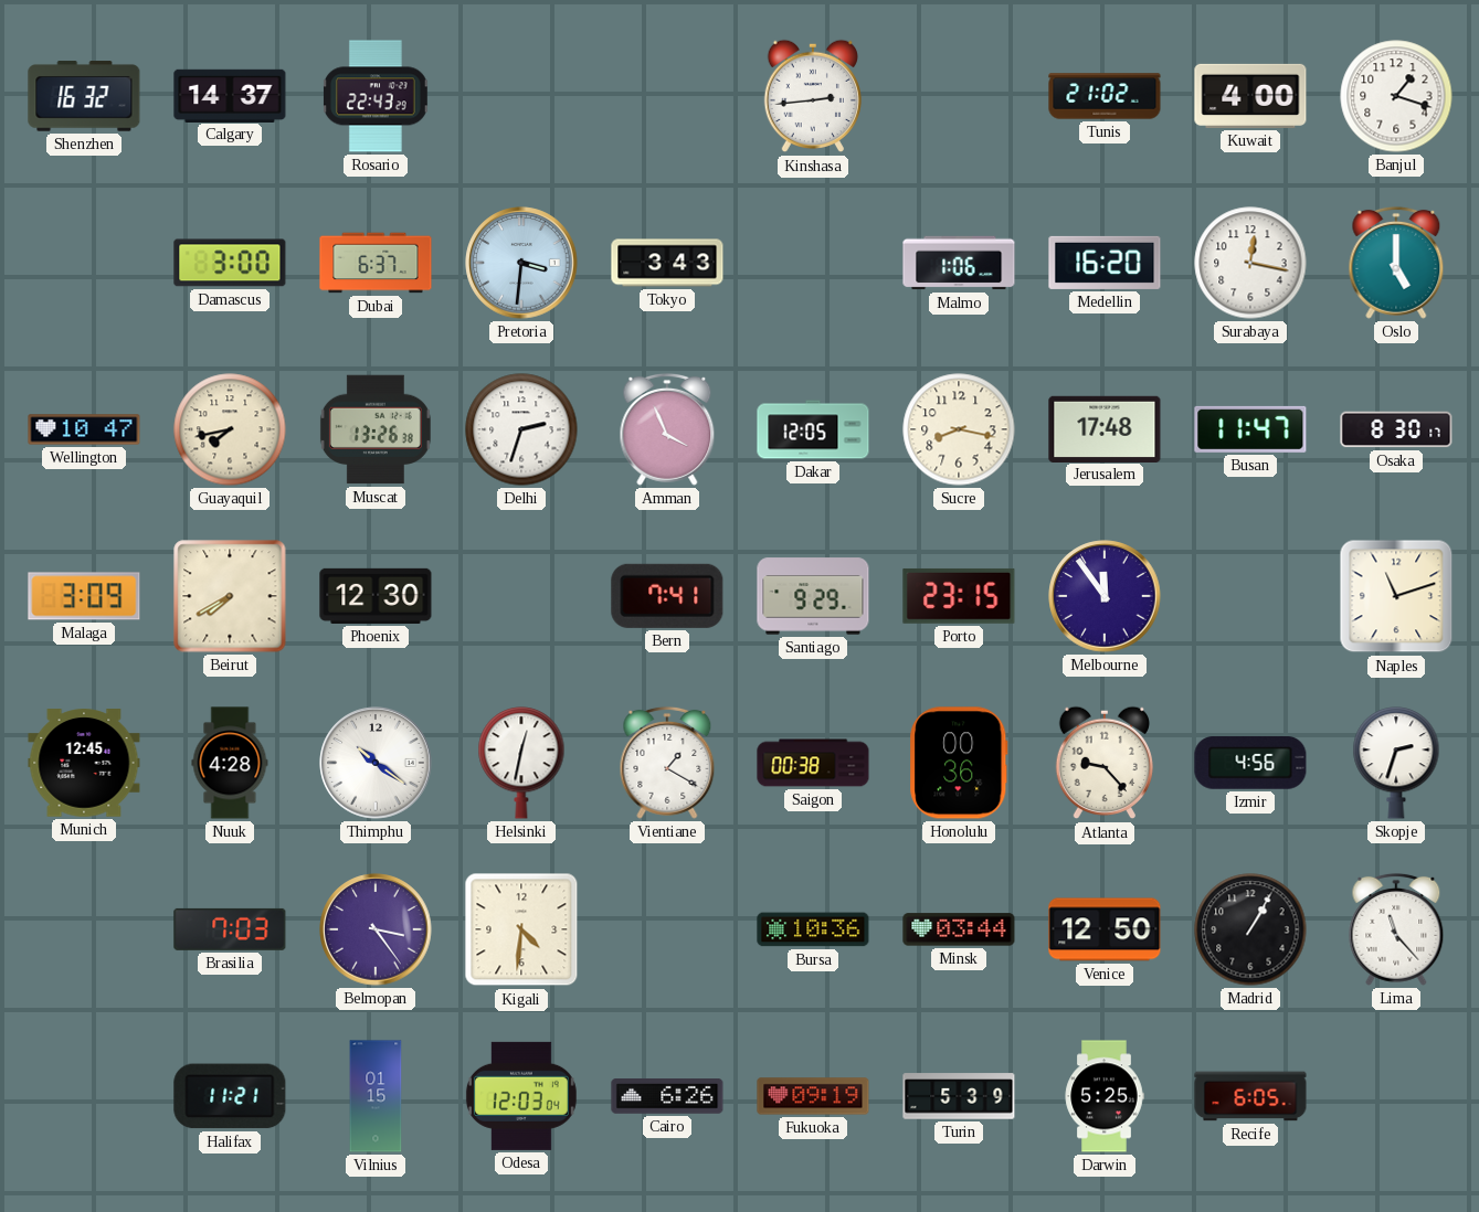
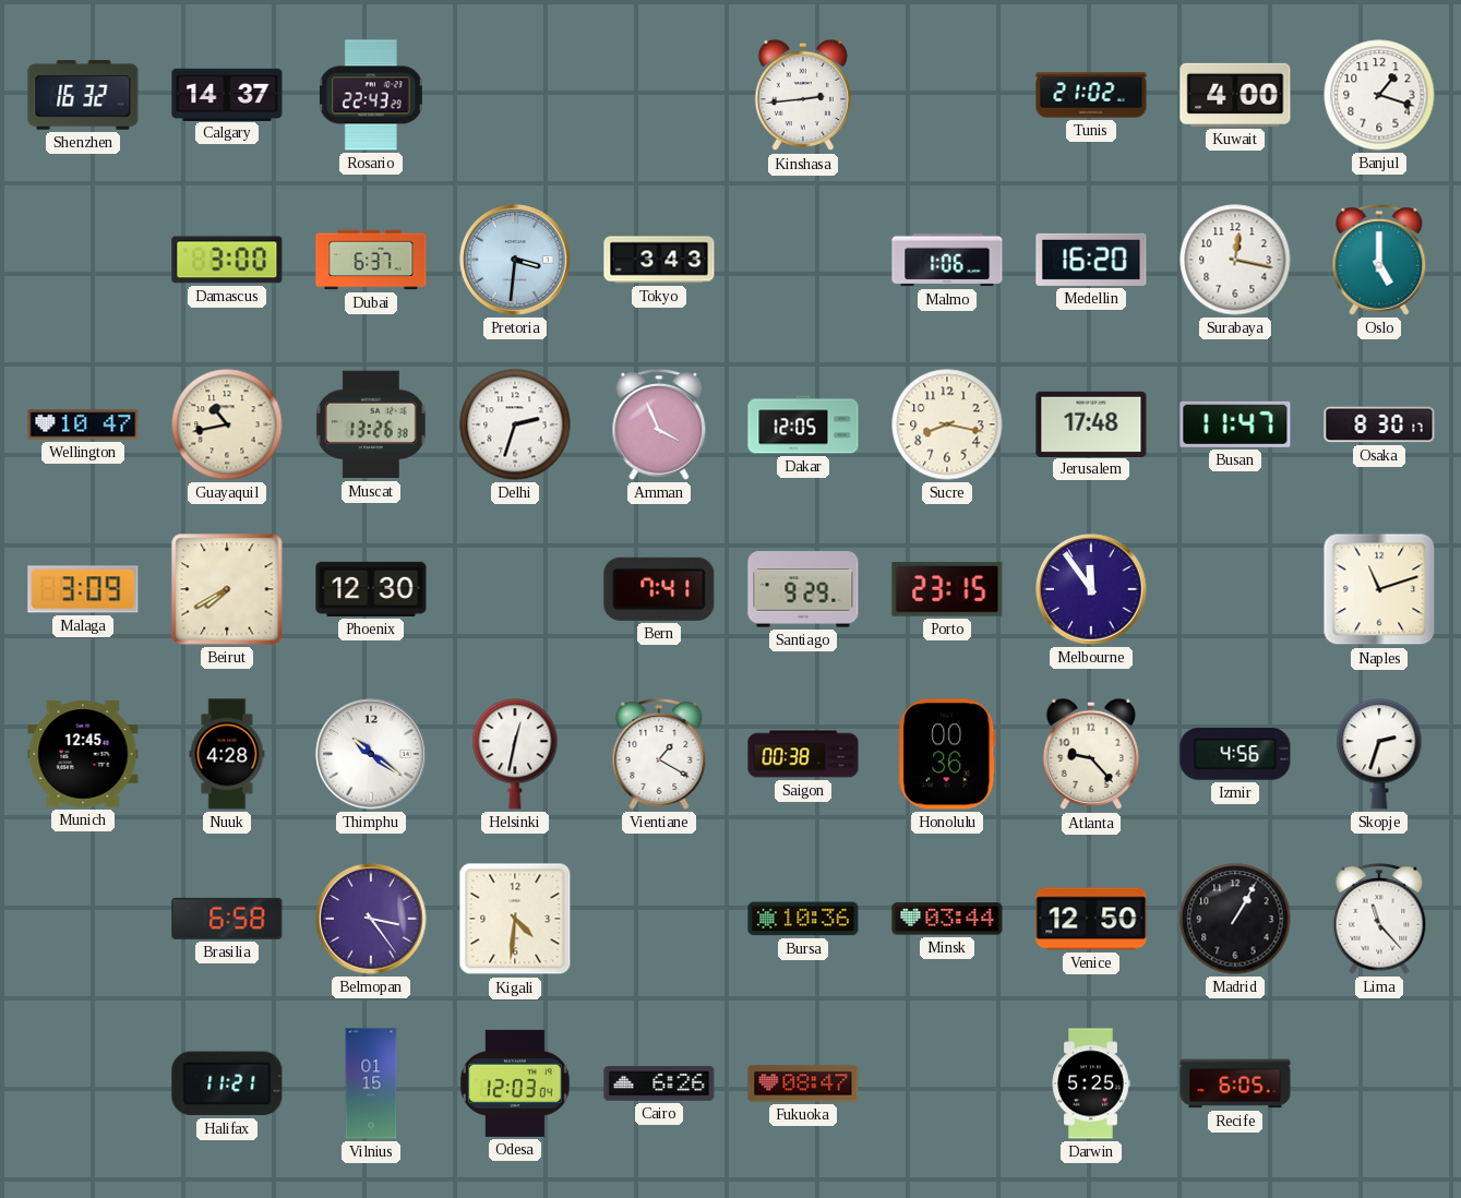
Guayaquil: 7:43 -> 10:43
Brasilia: 7:03 -> 6:58
Fukuoka: 09:19 -> 08:47
Turin: 5:39 -> none
